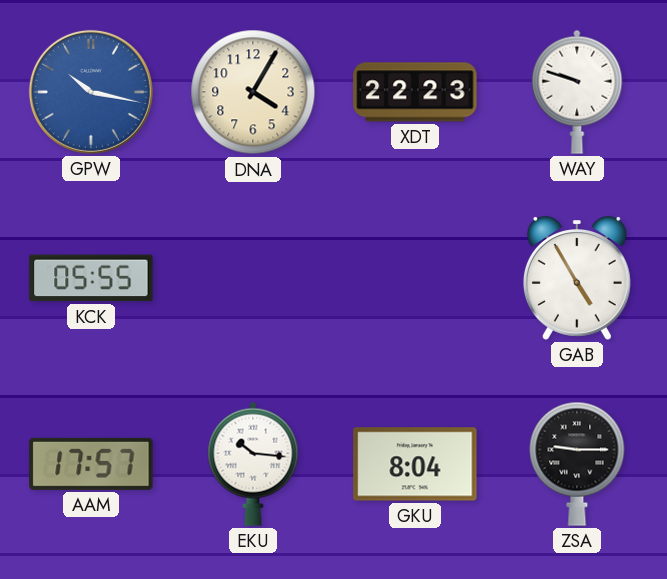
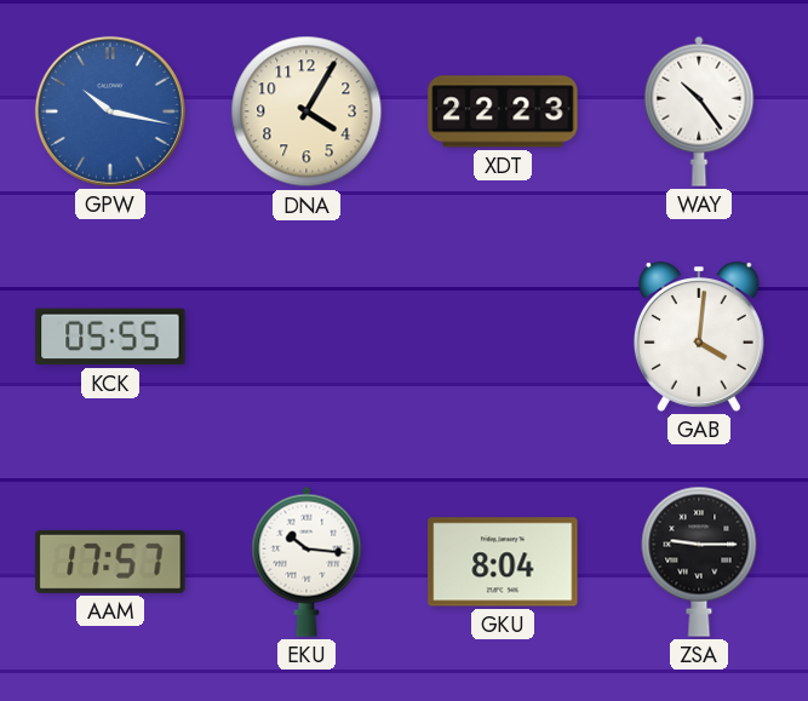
WAY: 9:48 -> 10:24
GAB: 4:55 -> 4:01
